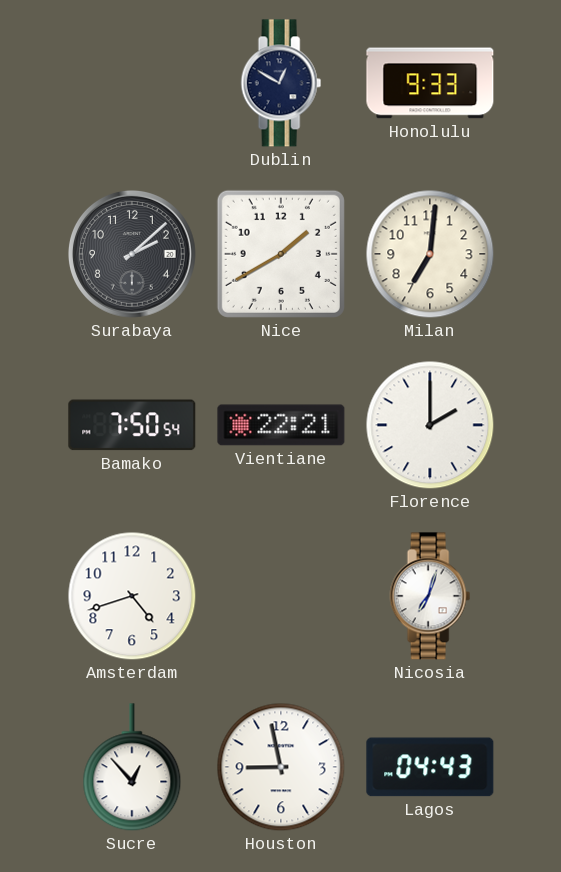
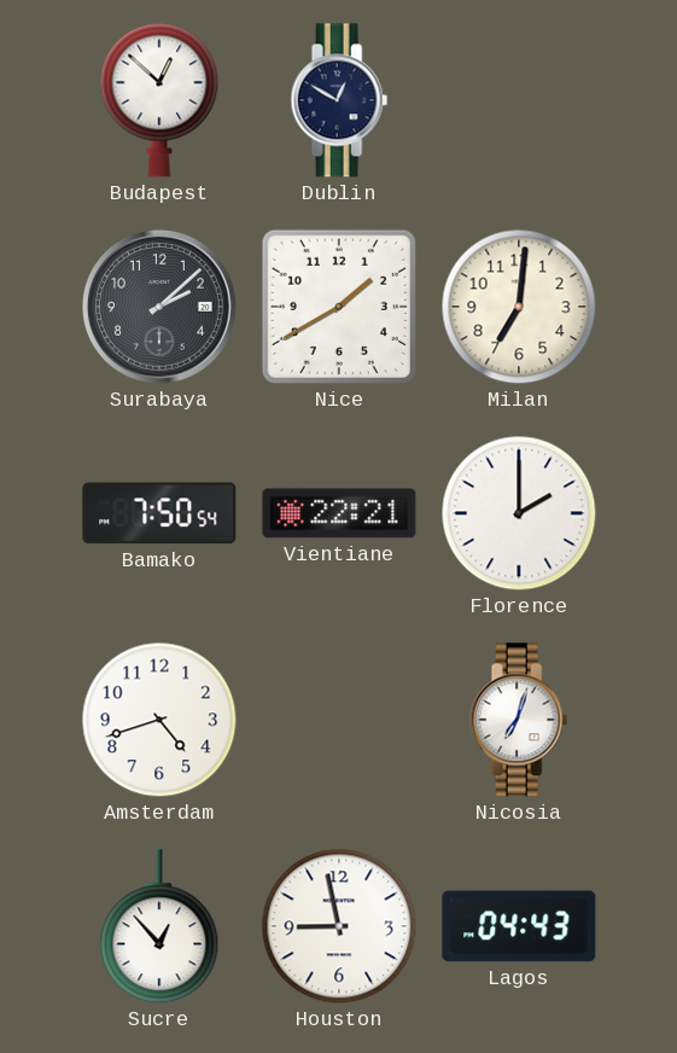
Budapest: none -> 12:52
Honolulu: 9:33 -> none
